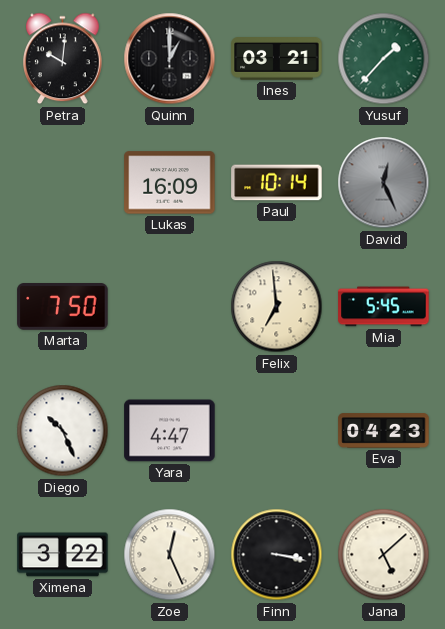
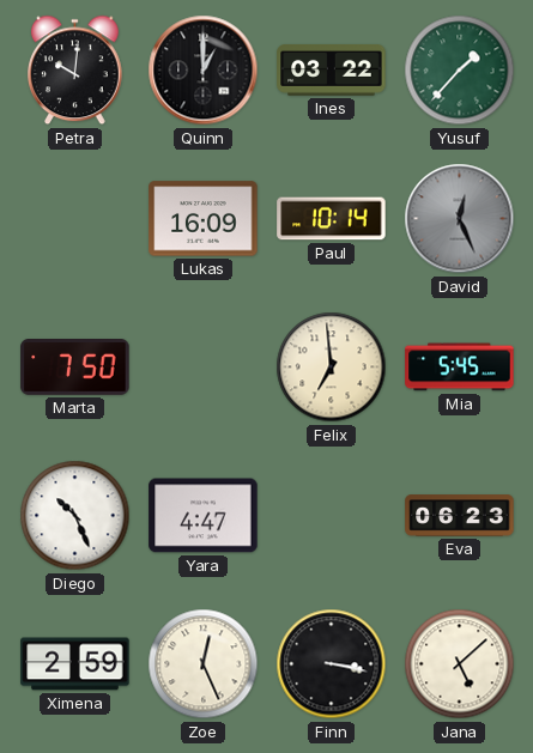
Ines: 03:21 -> 03:22
Eva: 04:23 -> 06:23
Ximena: 3:22 -> 2:59
